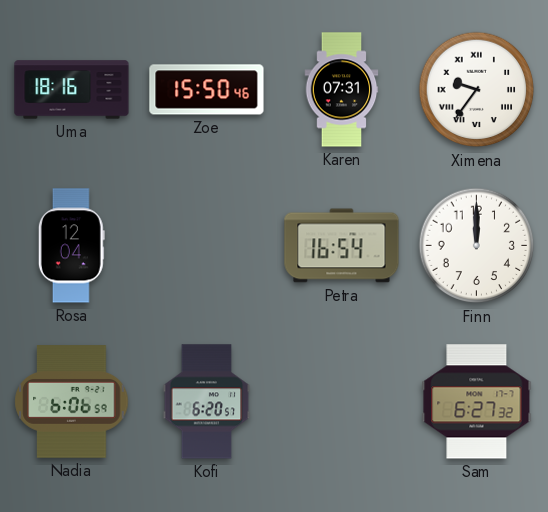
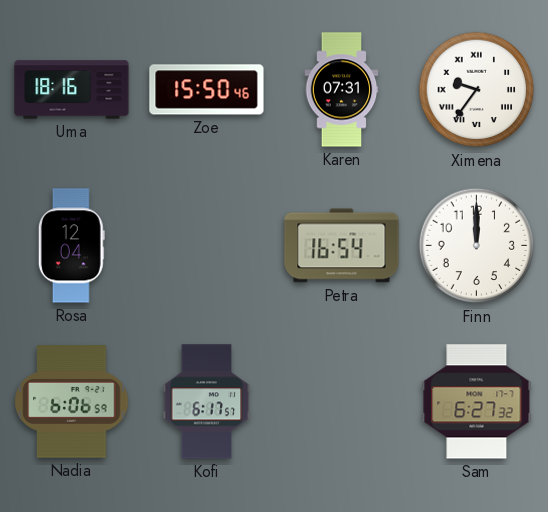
Kofi: 6:20 -> 6:17
